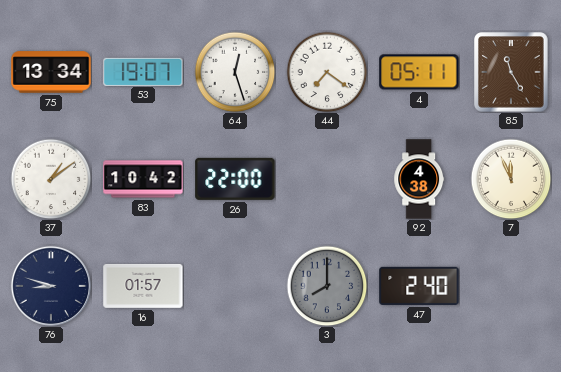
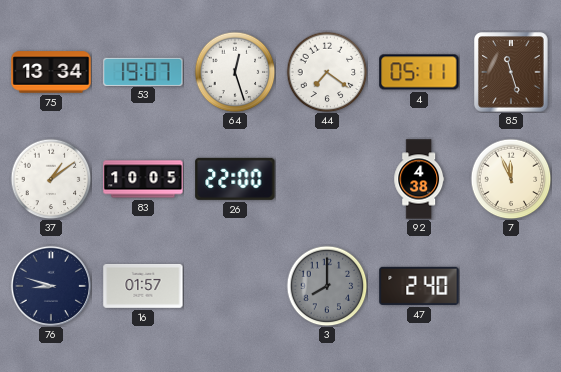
85: 11:25 -> 11:27
83: 10:42 -> 10:05
